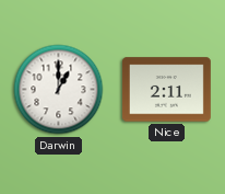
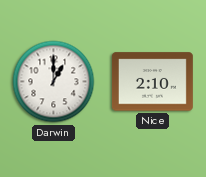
Nice: 2:11 -> 2:10
